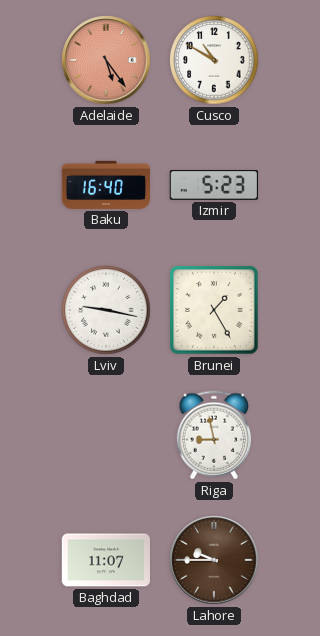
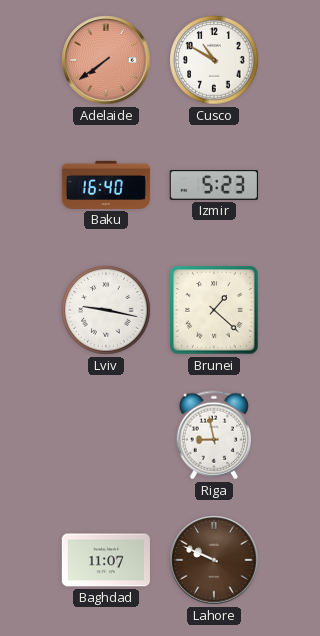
Adelaide: 5:24 -> 7:39
Brunei: 1:25 -> 1:22
Lahore: 9:45 -> 9:49
